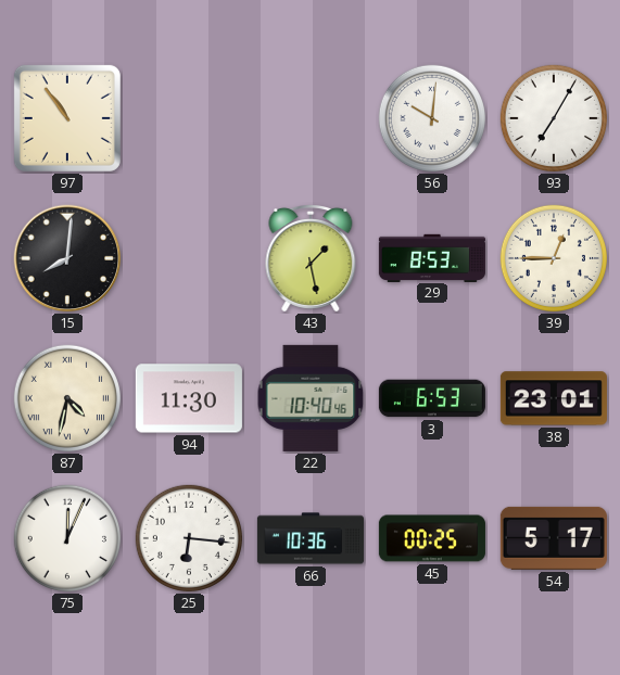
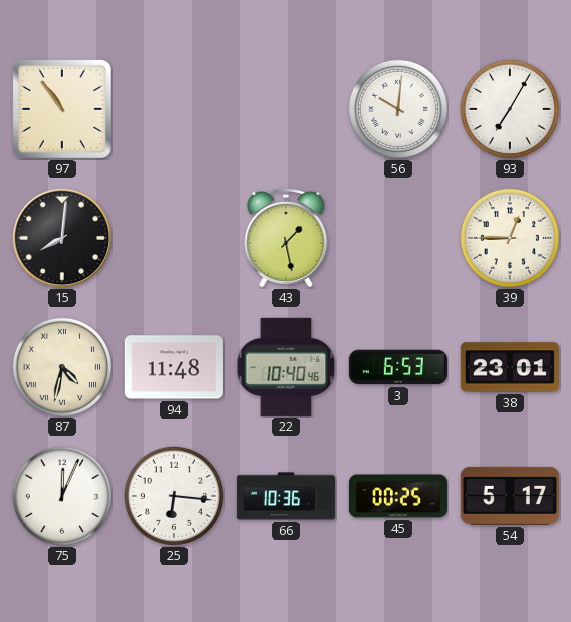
29: 8:53 -> none
94: 11:30 -> 11:48
